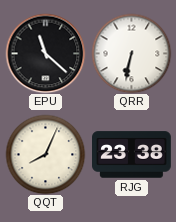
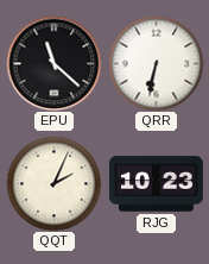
QQT: 8:04 -> 2:04
RJG: 23:38 -> 10:23
